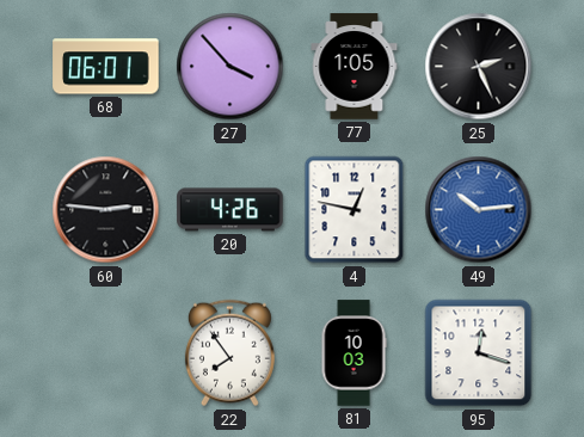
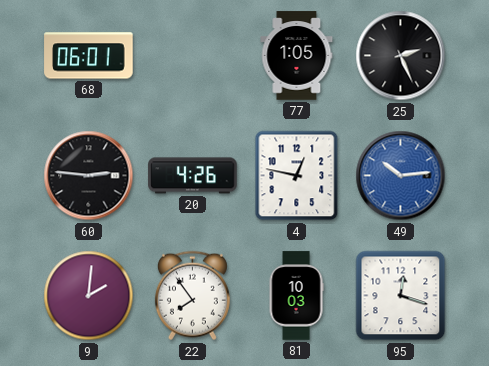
27: 3:53 -> none
9: none -> 2:01
